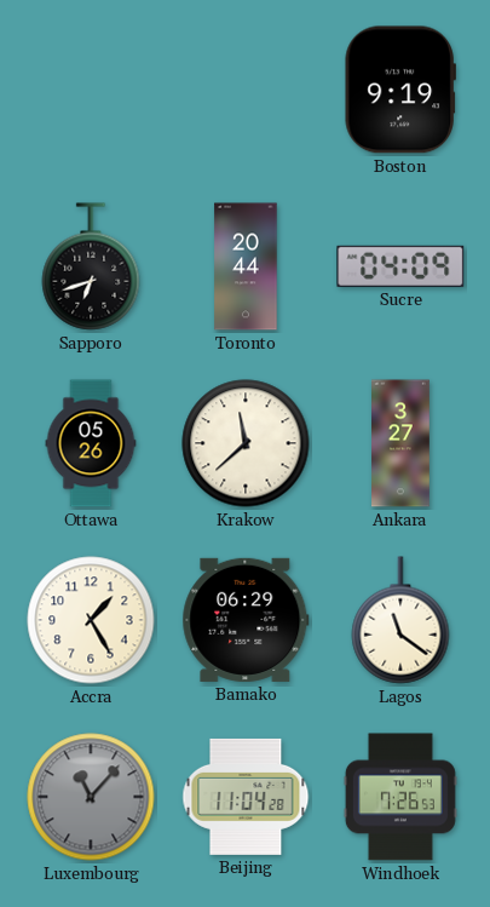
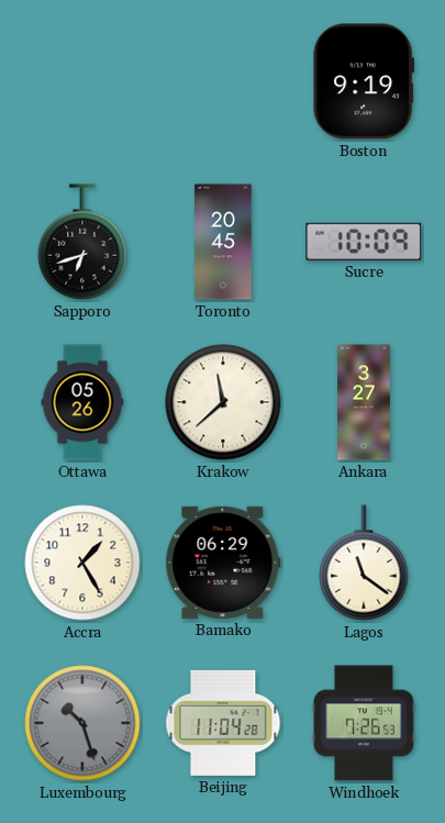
Toronto: 20:44 -> 20:45
Sucre: 04:09 -> 10:09
Luxembourg: 11:07 -> 10:27
